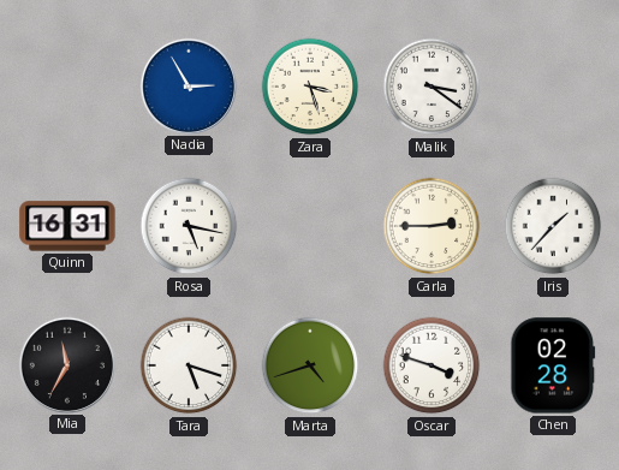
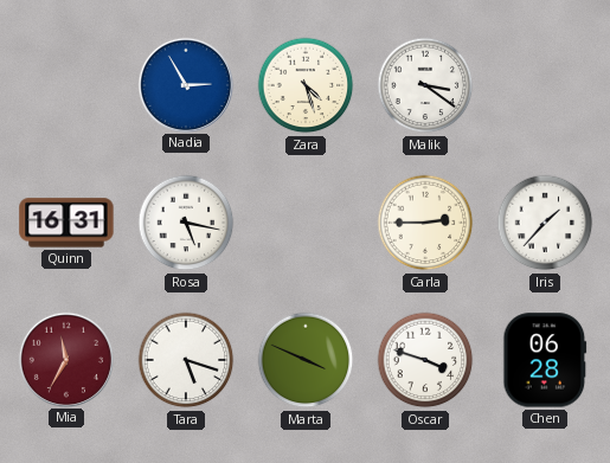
Zara: 3:27 -> 4:27
Mia dial: black -> burgundy
Marta: 4:42 -> 3:49
Chen: 02:28 -> 06:28
